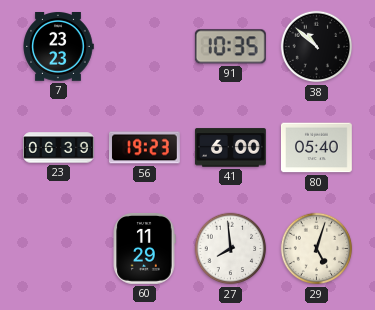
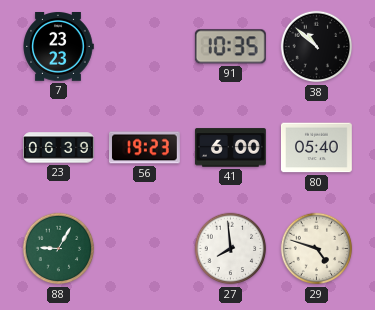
88: none -> 9:05
60: 11:29 -> none
29: 5:03 -> 4:48
